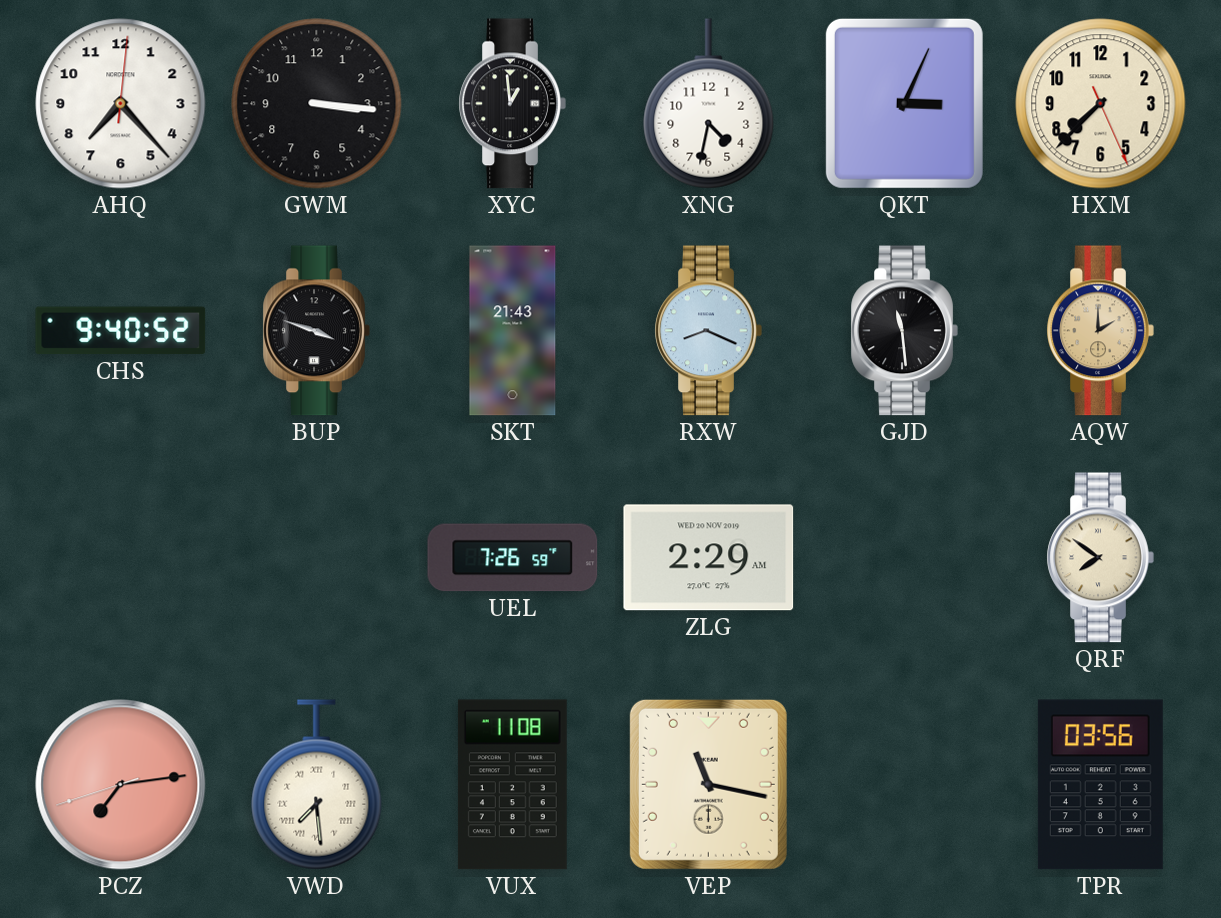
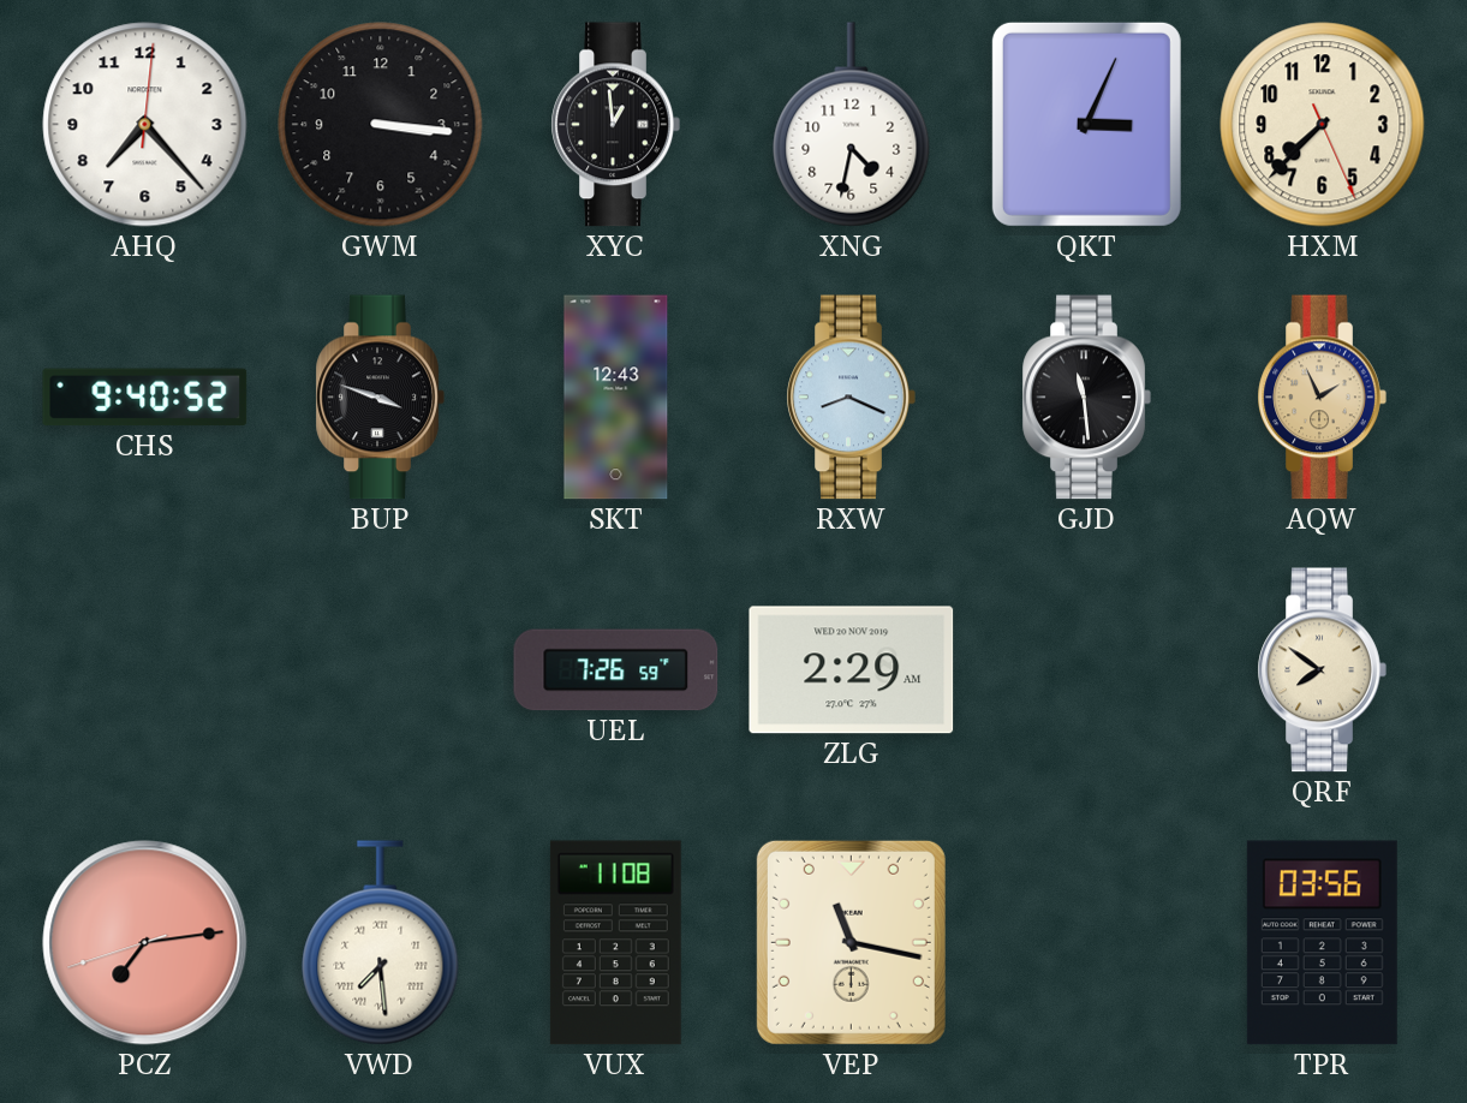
SKT: 21:43 -> 12:43
AQW: 2:00 -> 1:56
